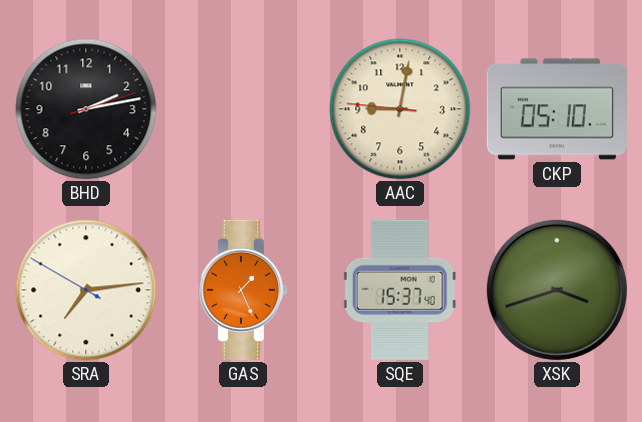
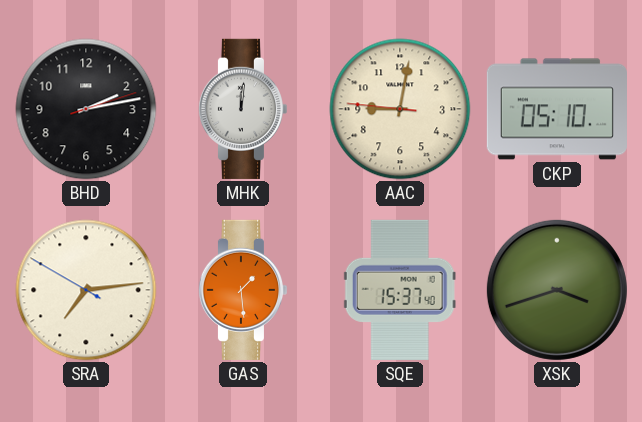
MHK: none -> 12:01
GAS: 1:26 -> 1:29
